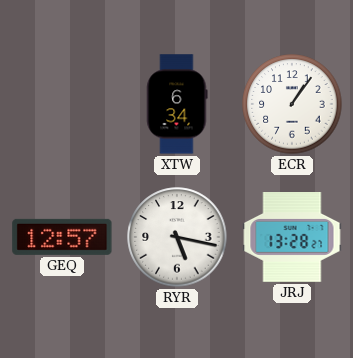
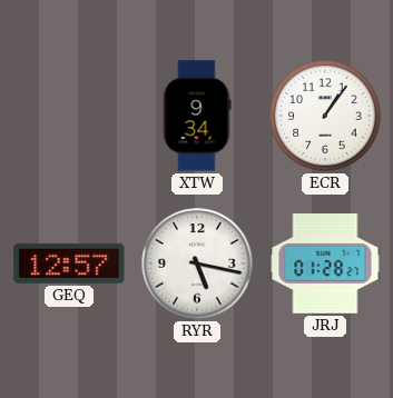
XTW: 6:34 -> 9:34
JRJ: 13:28 -> 01:28
